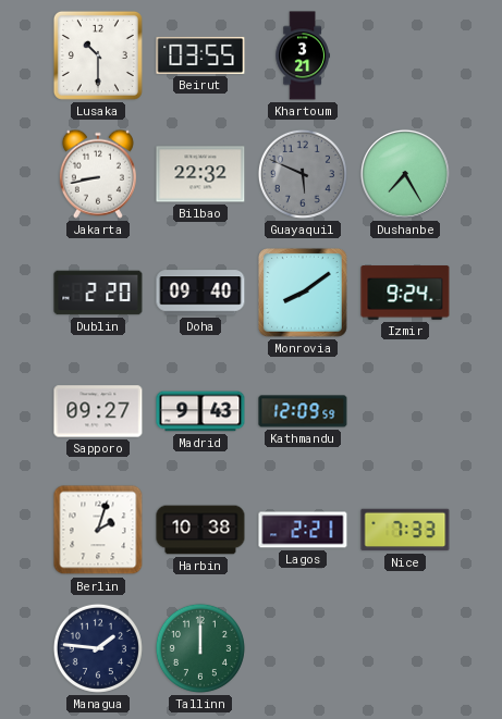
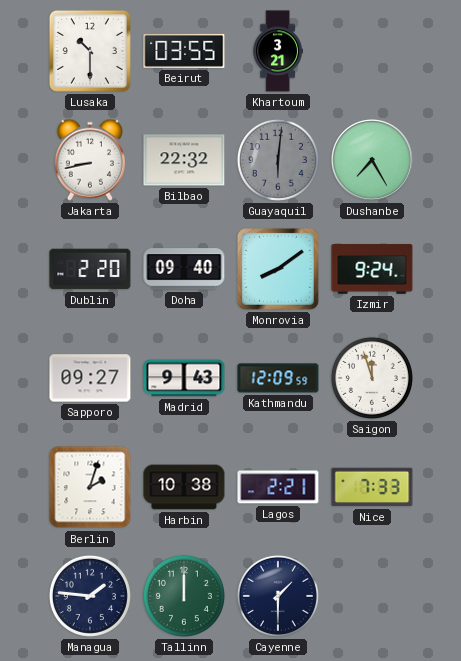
Guayaquil: 5:49 -> 6:01
Saigon: none -> 11:57
Cayenne: none -> 1:30
